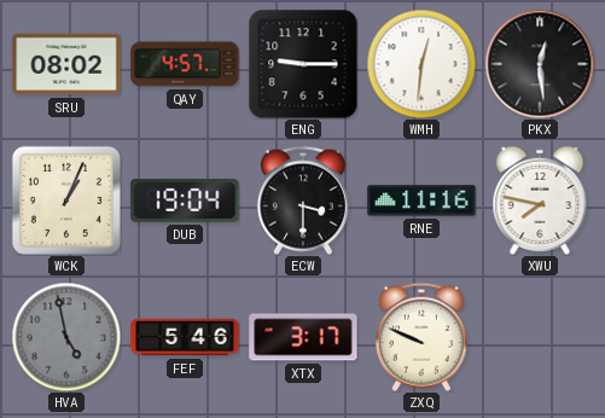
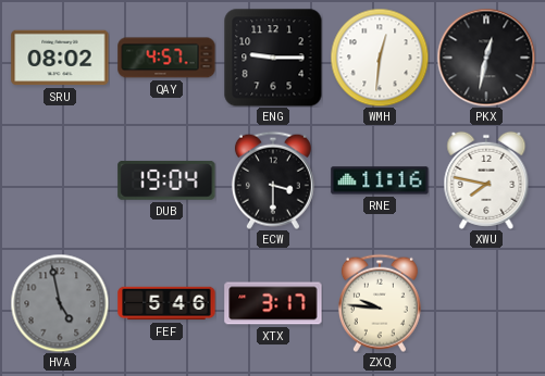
PKX: 12:29 -> 12:32
WCK: 1:04 -> none
ZXQ: 9:49 -> 9:46
